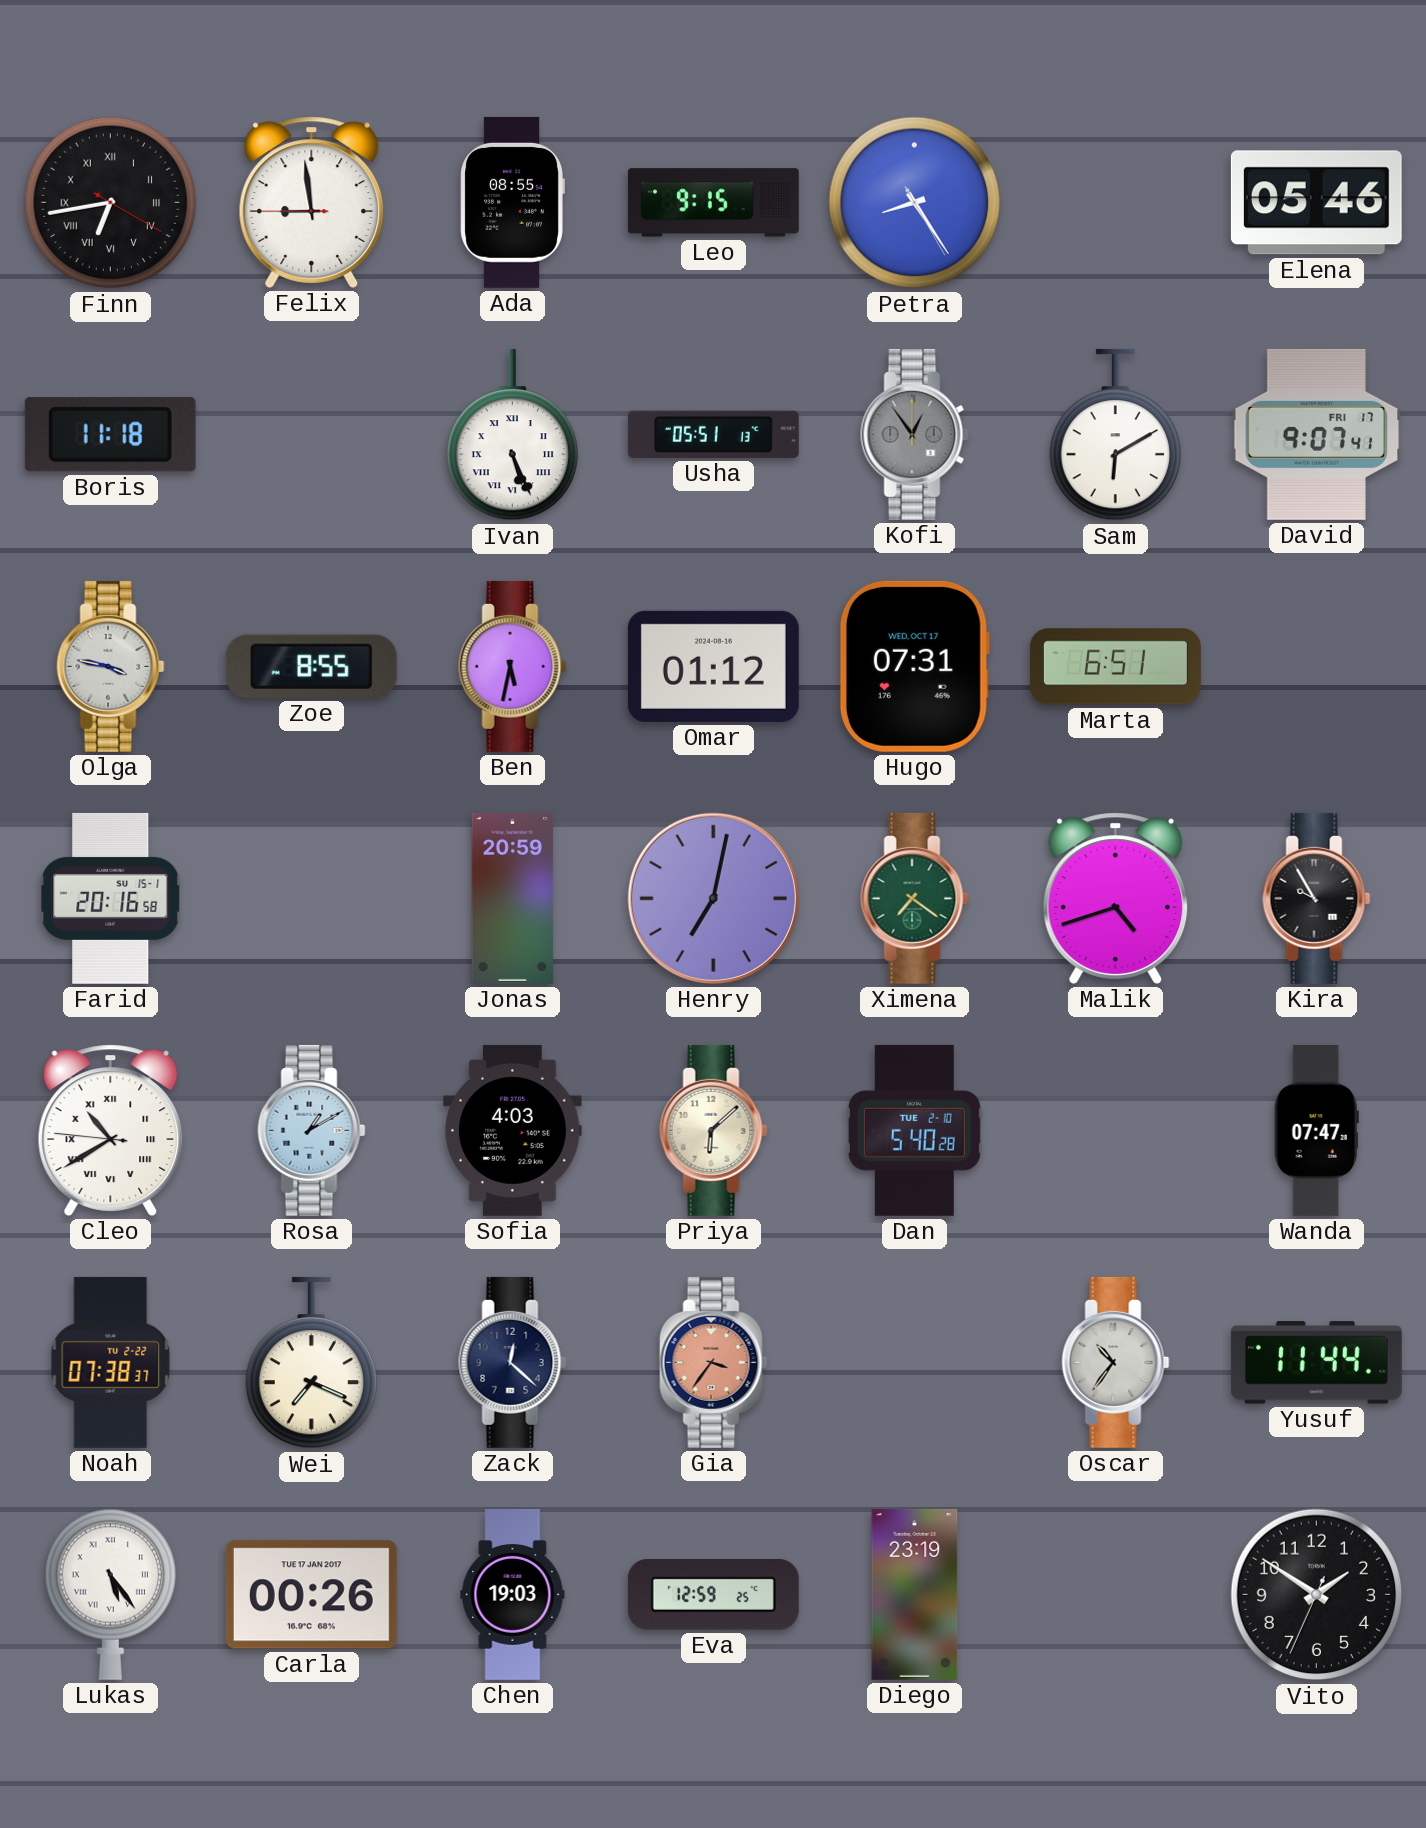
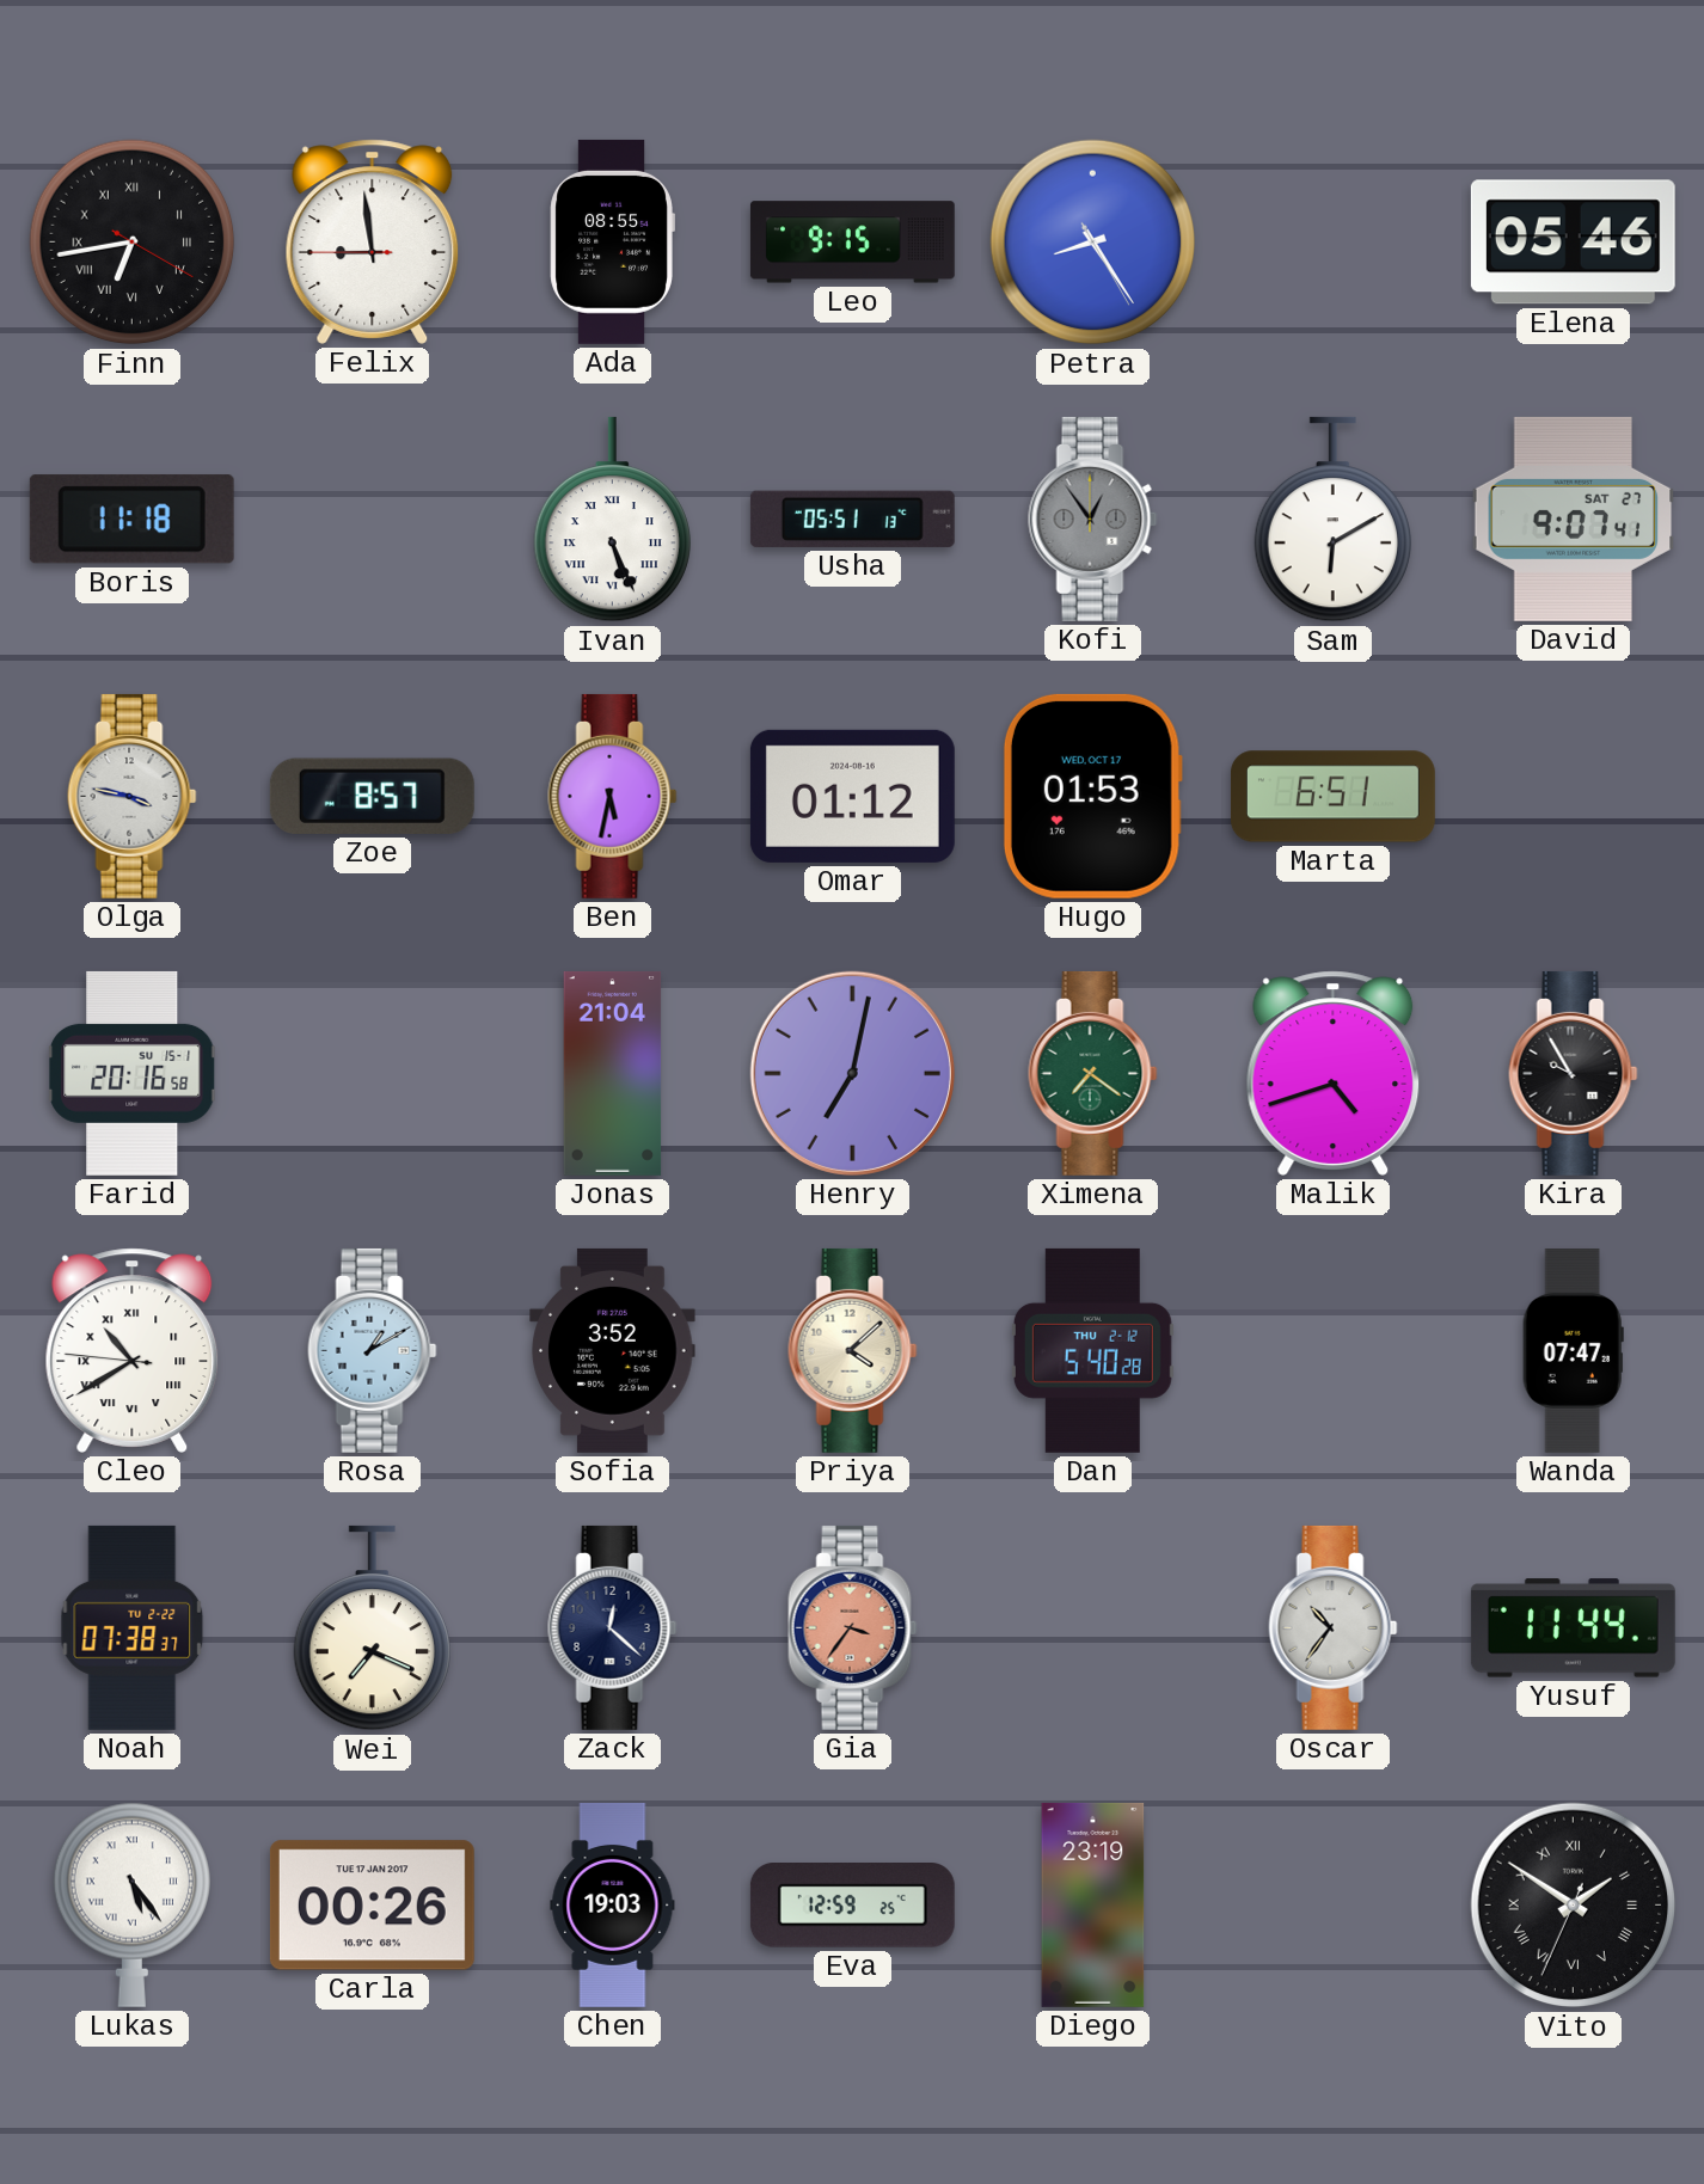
David date: FRI 17 -> SAT 27
Zoe: 8:55 -> 8:57
Hugo: 07:31 -> 01:53
Jonas: 20:59 -> 21:04
Sofia: 4:03 -> 3:52
Priya: 6:08 -> 4:08
Dan date: TUE 2-10 -> THU 2-12
Vito numerals: Arabic -> Roman
